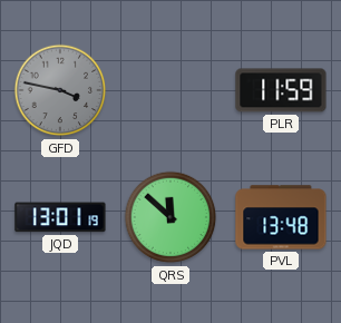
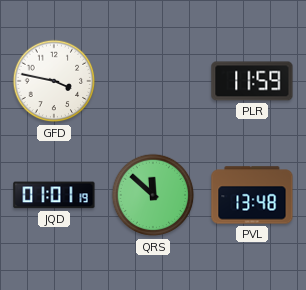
GFD dial: grey -> white
JQD: 13:01 -> 01:01
